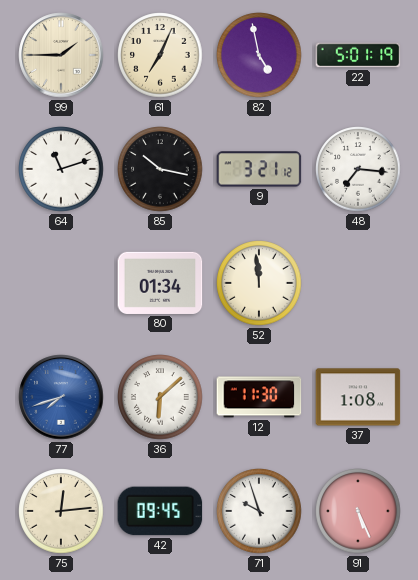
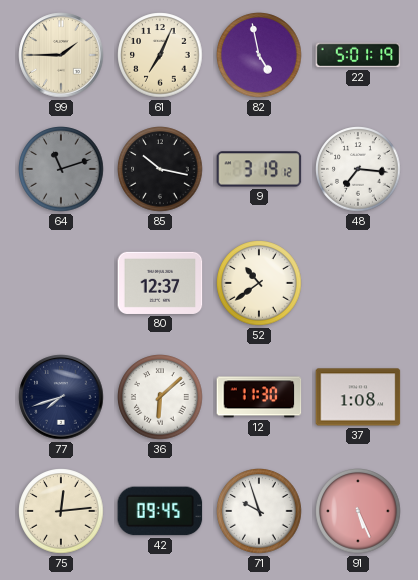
64 dial: white -> grey
9: 3:21 -> 3:19
80: 01:34 -> 12:37
52: 11:59 -> 10:39
77 dial: blue -> navy
